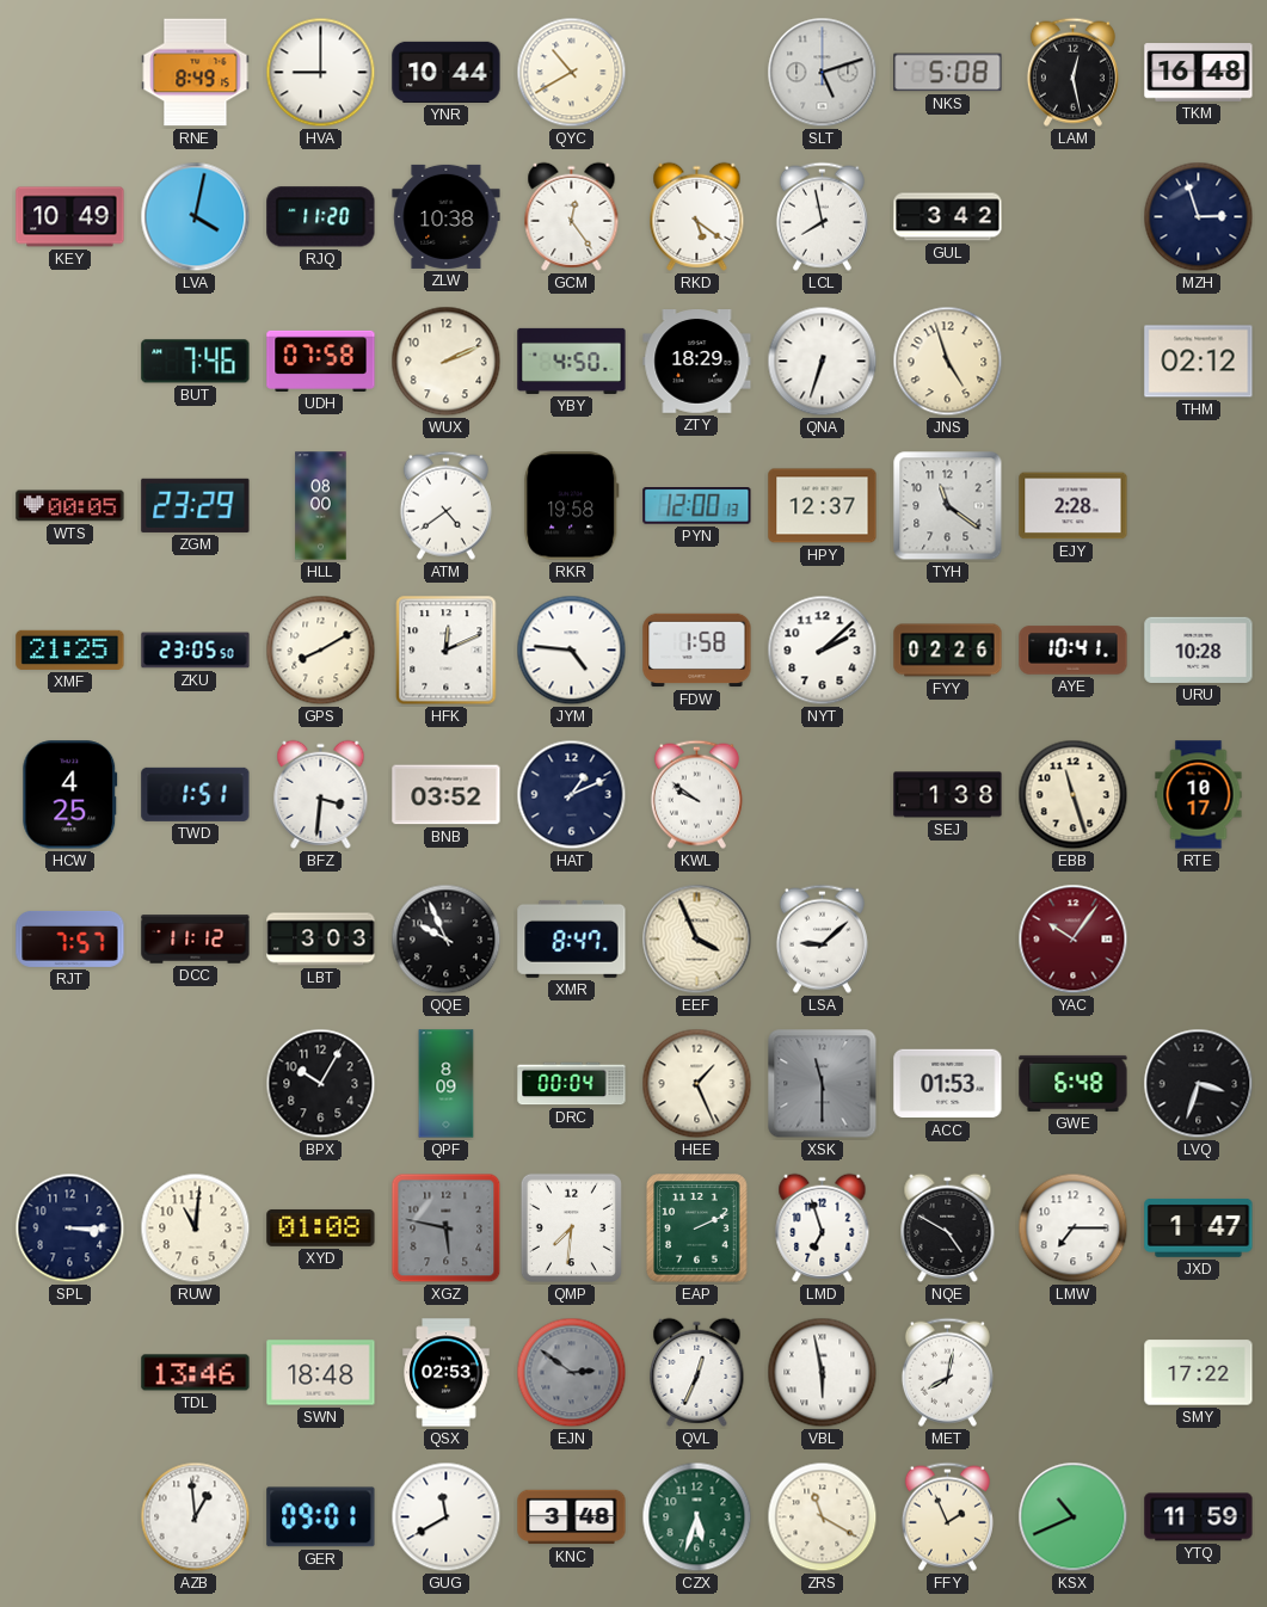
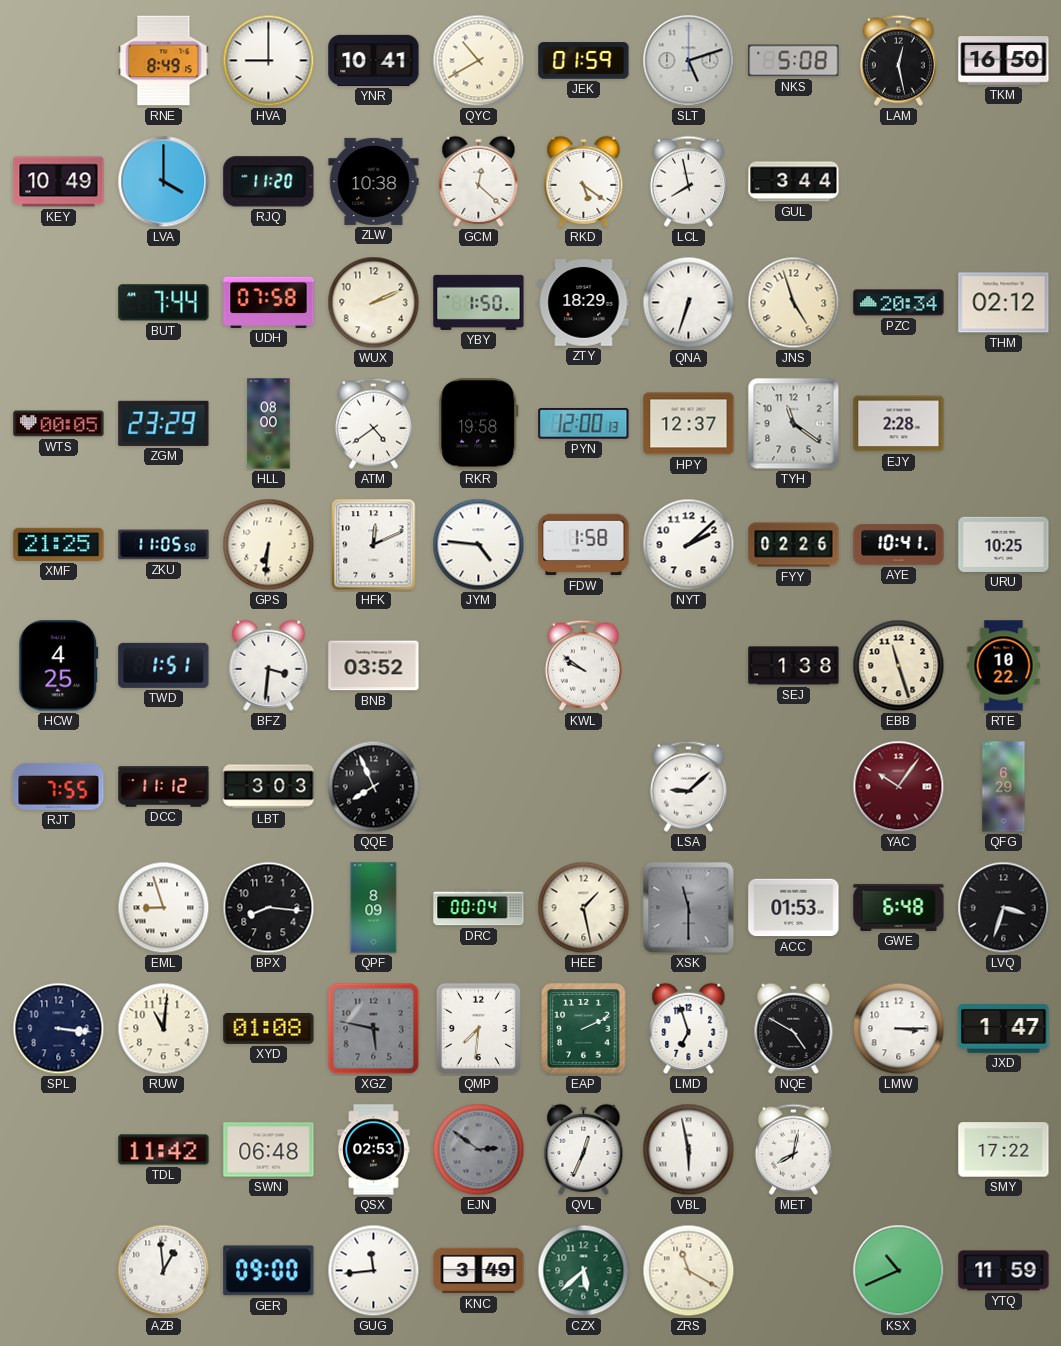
YNR: 10:44 -> 10:41
JEK: none -> 01:59
TKM: 16:48 -> 16:50
LVA: 4:02 -> 4:00
GCM: 12:24 -> 12:22
GUL: 3:42 -> 3:44
MZH: 2:57 -> none
BUT: 7:46 -> 7:44
YBY: 4:50 -> 1:50
PZC: none -> 20:34
ZKU: 23:05 -> 11:05
GPS: 8:10 -> 6:31
URU: 10:28 -> 10:25
HAT: 1:11 -> none
RTE: 10:17 -> 10:22
RJT: 7:57 -> 7:55
QQE: 9:56 -> 7:56
XMR: 8:47 -> none
EEF: 3:56 -> none
QFG: none -> 6:29
EML: none -> 8:57
BPX: 10:05 -> 8:16
HEE: 1:26 -> 1:28
SPL: 3:15 -> 3:16
LMW: 7:15 -> 3:15
TDL: 13:46 -> 11:42
SWN: 18:48 -> 06:48
GER: 09:01 -> 09:00
GUG: 11:40 -> 11:44
KNC: 3:48 -> 3:49
CZX: 5:33 -> 5:38
FFY: 1:56 -> none
